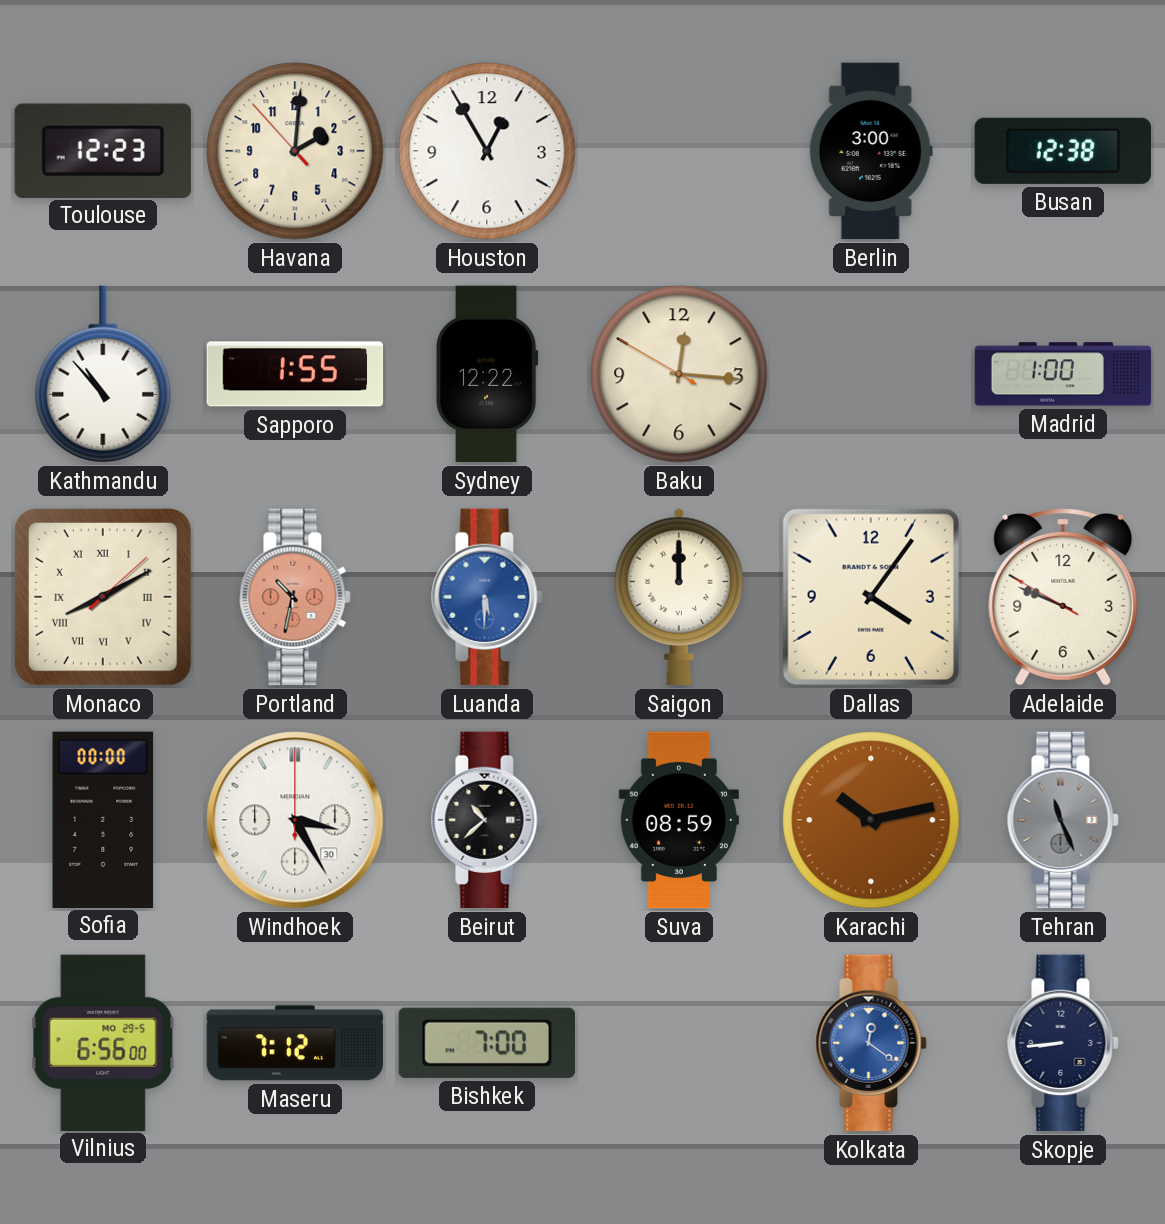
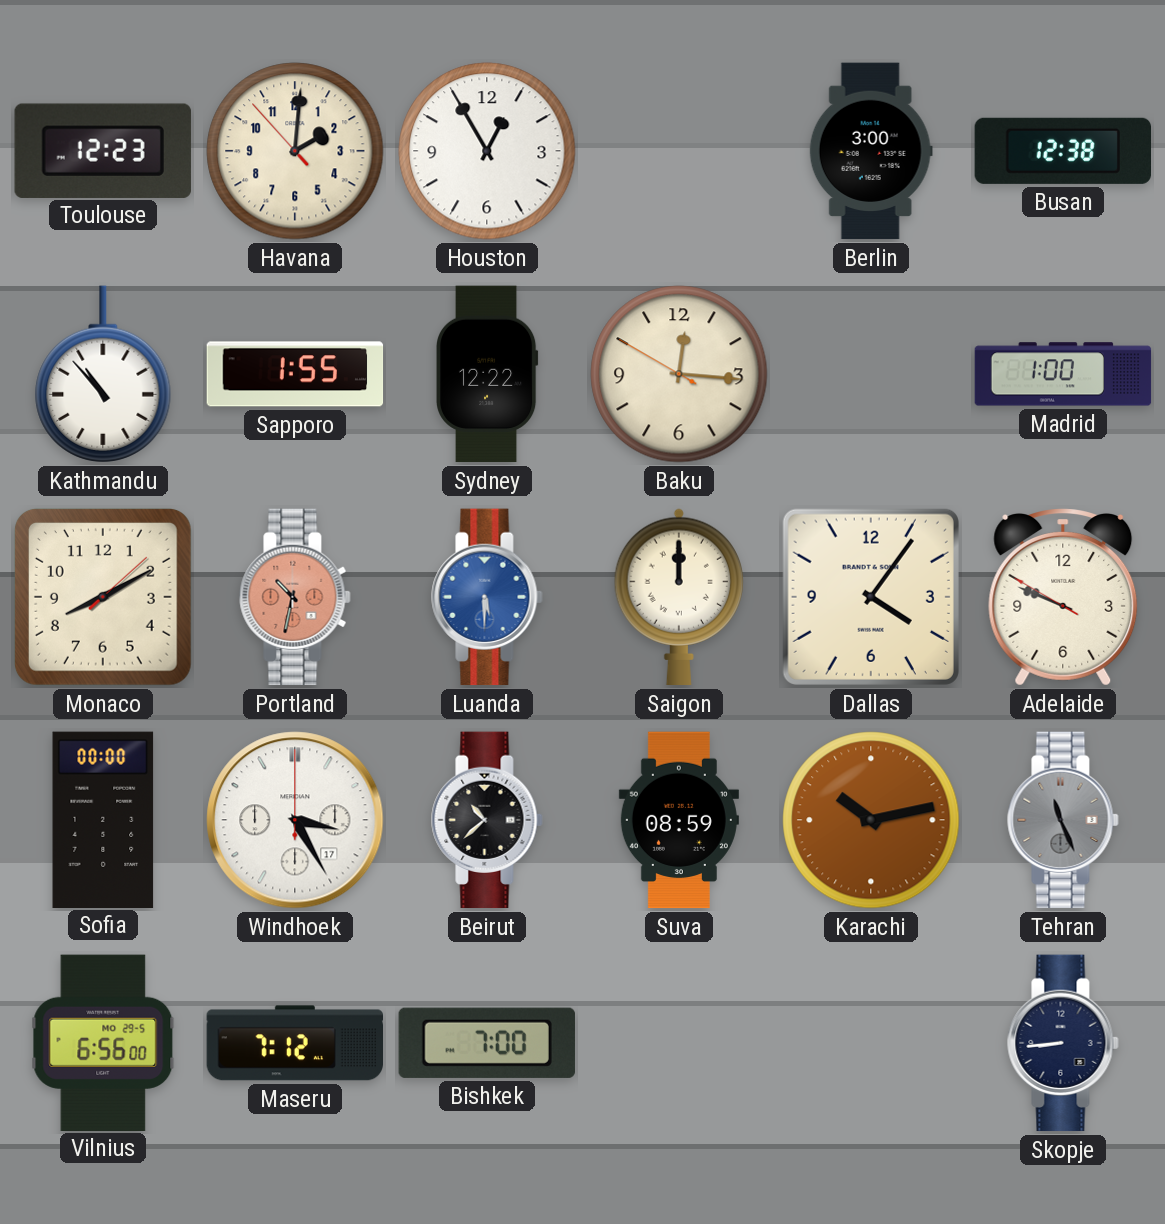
Monaco numerals: Roman -> Arabic
Windhoek date: 30 -> 17
Kolkata: 12:21 -> none
